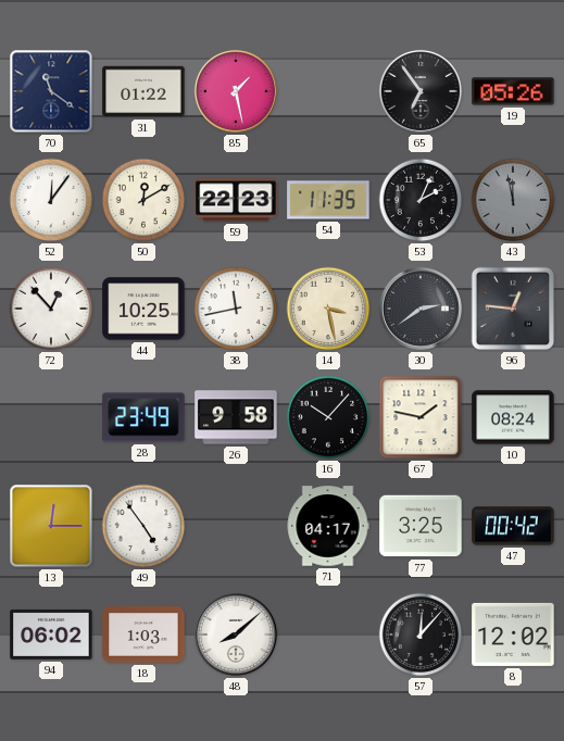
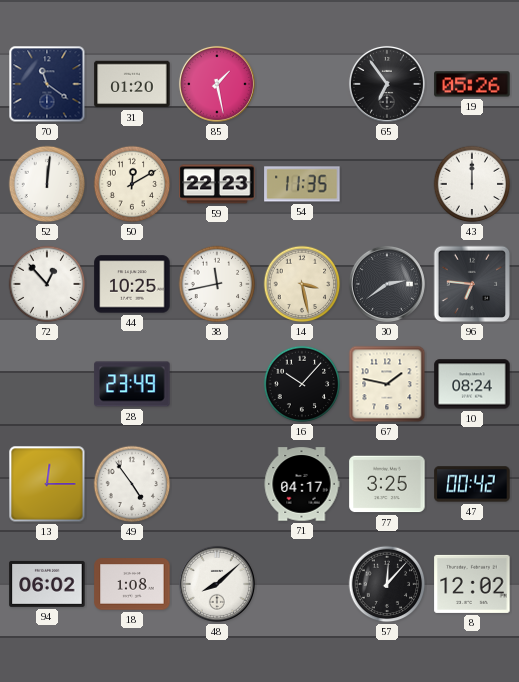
31: 01:22 -> 01:20
52: 12:06 -> 12:01
53: 2:04 -> none
43: 11:58 -> 12:00
43 dial: grey -> white
96: 12:46 -> 6:46
26: 9:58 -> none
18: 1:03 -> 1:08
